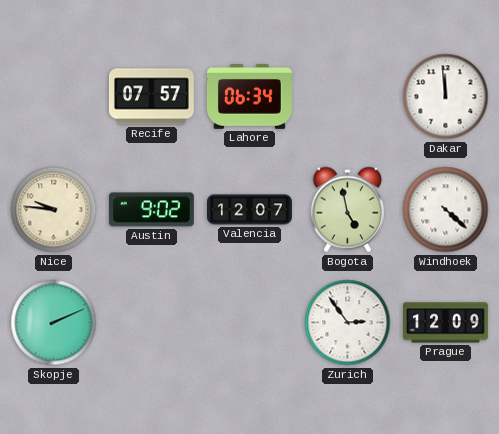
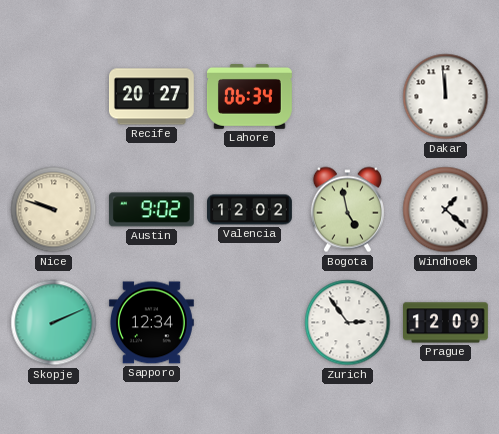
Recife: 07:57 -> 20:27
Nice: 9:46 -> 9:48
Valencia: 12:07 -> 12:02
Windhoek: 4:22 -> 1:22
Sapporo: none -> 12:34
